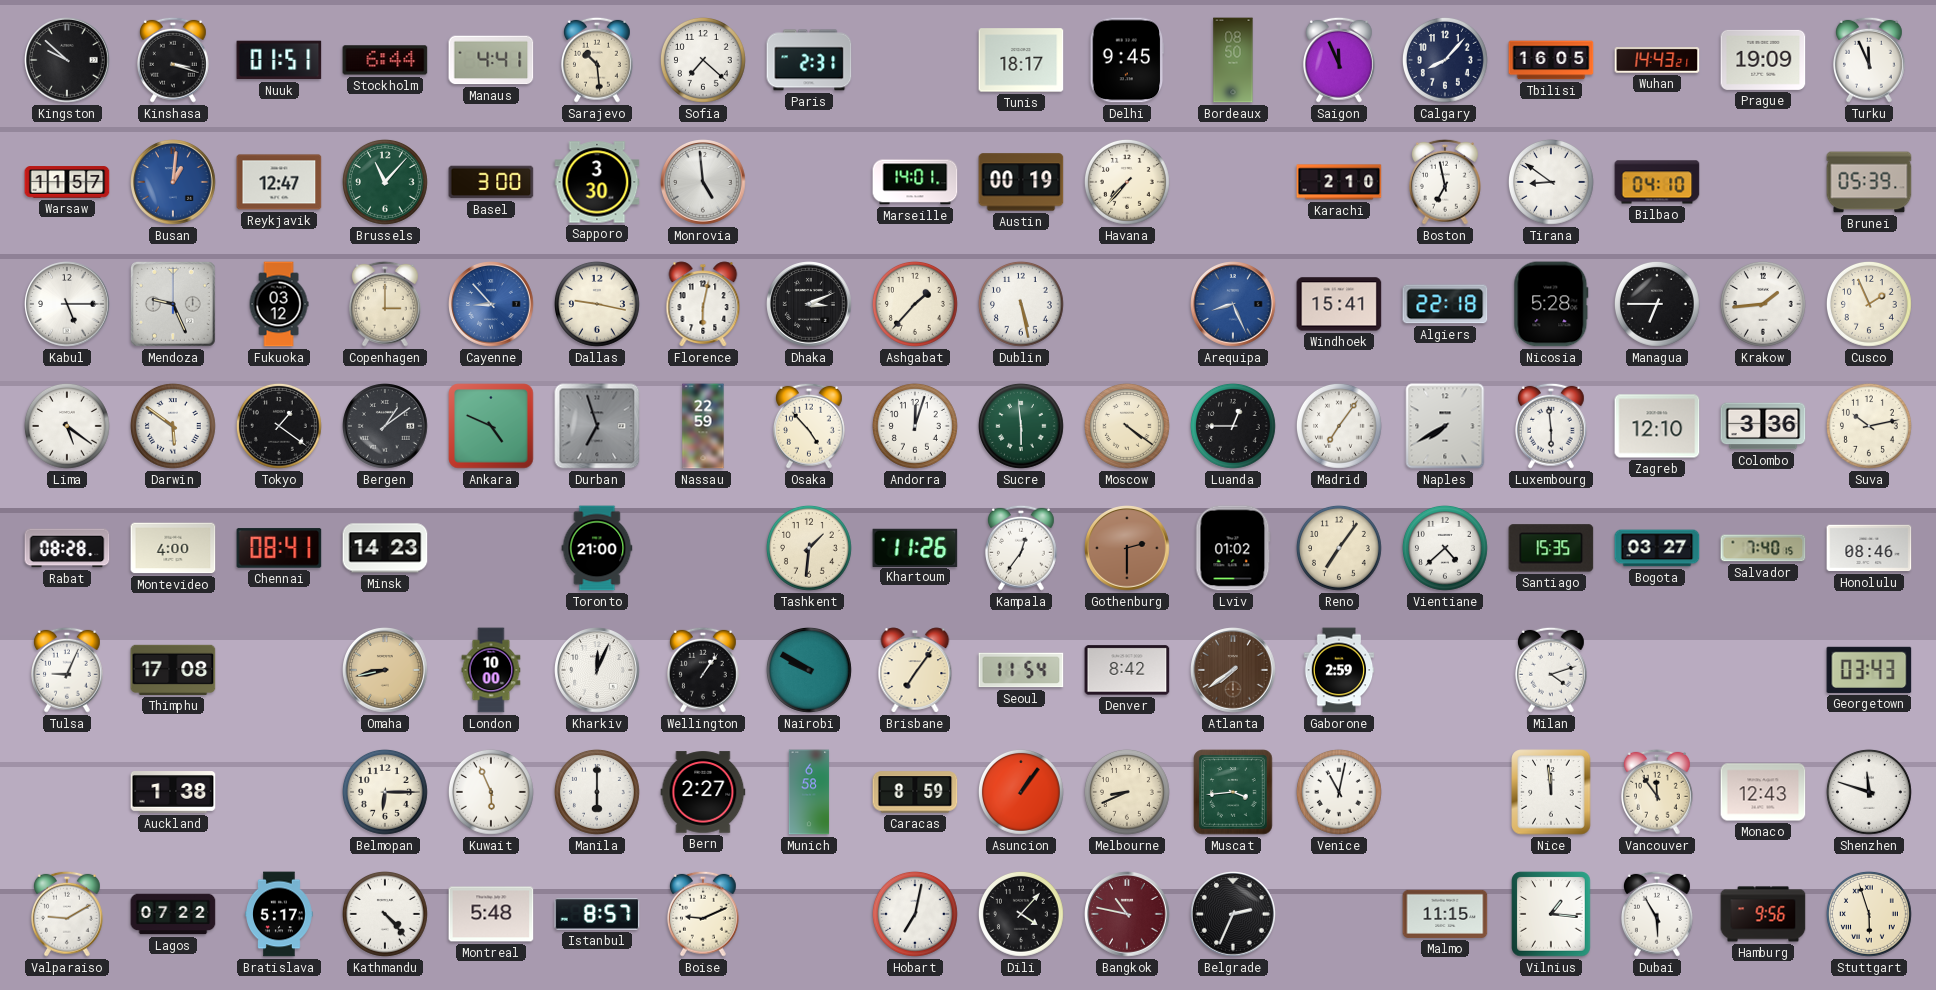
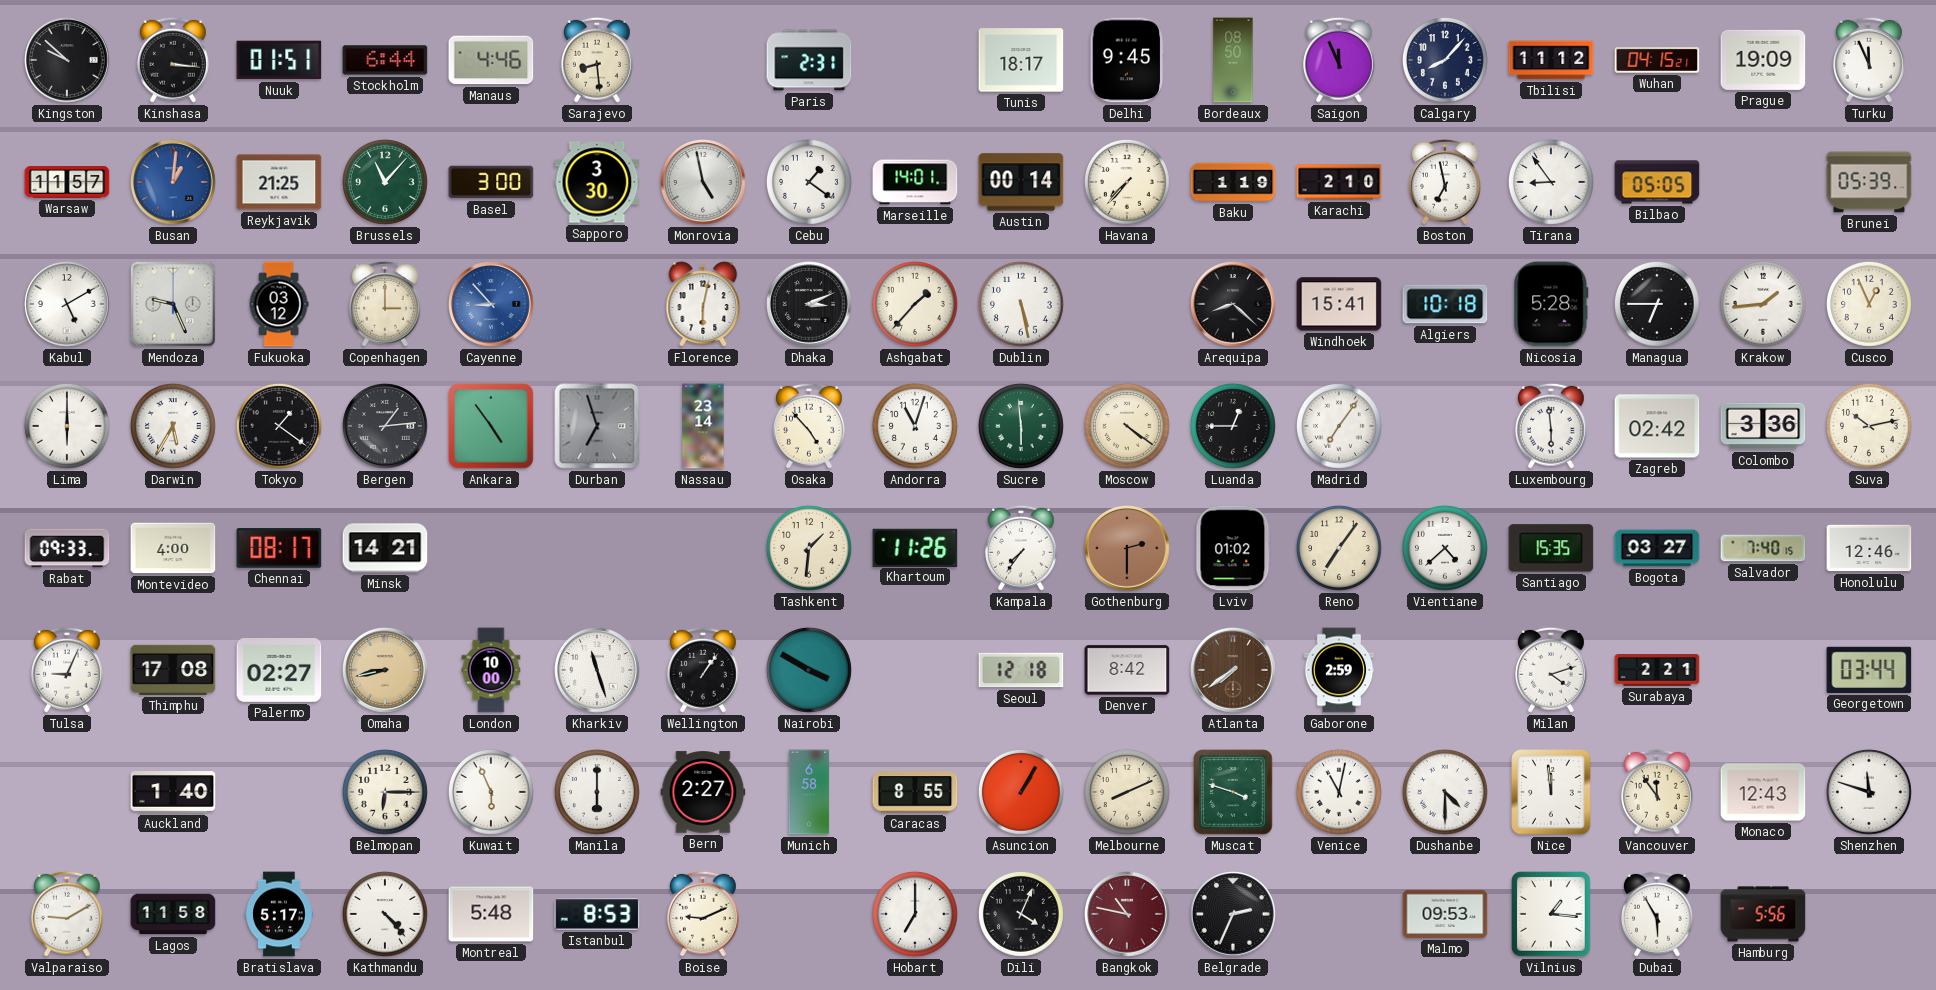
Kinshasa: 3:18 -> 3:16
Manaus: 4:41 -> 4:46
Sarajevo: 10:29 -> 8:29
Sofia: 7:22 -> none
Tbilisi: 16:05 -> 11:12
Wuhan: 14:43 -> 04:15
Reykjavik: 12:47 -> 21:25
Monrovia: 4:59 -> 4:58
Cebu: none -> 1:21
Austin: 00:19 -> 00:14
Baku: none -> 1:19
Tirana: 8:51 -> 8:54
Bilbao: 04:10 -> 05:05
Kabul: 5:15 -> 5:10
Dallas: 9:17 -> none
Arequipa: 8:26 -> 8:22
Arequipa dial: blue -> black
Algiers: 22:18 -> 10:18
Cusco: 1:56 -> 12:56
Lima: 5:21 -> 6:00
Darwin: 5:51 -> 5:35
Bergen: 1:09 -> 1:14
Ankara: 4:49 -> 4:54
Nassau: 22:59 -> 23:14
Andorra: 12:03 -> 11:03
Naples: 7:40 -> none
Zagreb: 12:10 -> 02:42
Rabat: 08:28 -> 09:33
Chennai: 08:41 -> 08:17
Minsk: 14:23 -> 14:21
Toronto: 21:00 -> none
Kampala: 12:36 -> 7:36
Honolulu: 08:46 -> 12:46
Palermo: none -> 02:27
Kharkiv: 12:04 -> 11:27
Nairobi: 9:50 -> 3:50
Brisbane: 7:06 -> none
Seoul: 11:54 -> 12:18
Surabaya: none -> 2:21
Georgetown: 03:43 -> 03:44
Auckland: 1:38 -> 1:40
Caracas: 8:59 -> 8:55
Asuncion: 1:06 -> 1:05
Melbourne: 8:41 -> 8:11
Muscat: 3:44 -> 3:48
Dushanbe: none -> 4:30
Lagos: 07:22 -> 11:58
Istanbul: 8:57 -> 8:53
Hobart: 7:02 -> 7:00
Dili: 4:07 -> 4:04
Malmo: 11:15 -> 09:53
Hamburg: 9:56 -> 5:56
Stuttgart: 5:57 -> none
